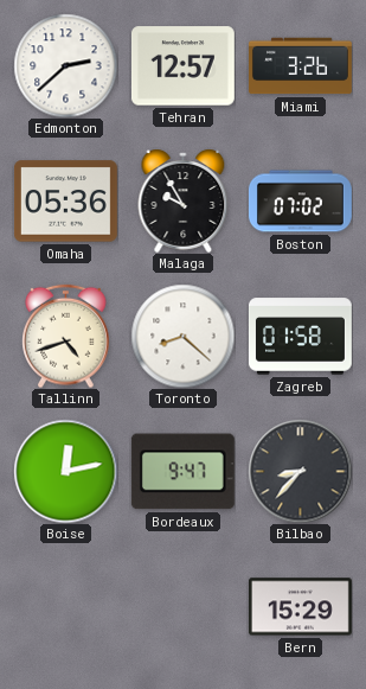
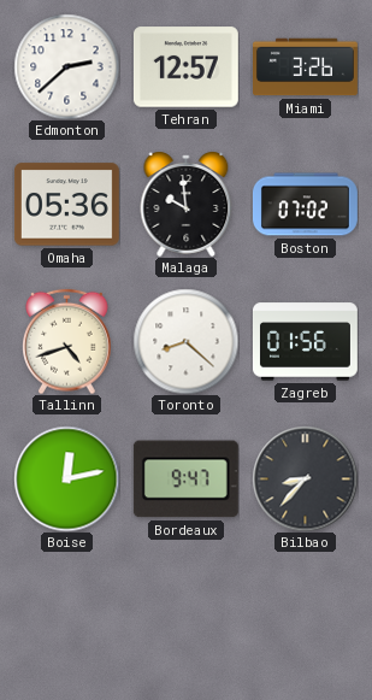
Malaga: 9:55 -> 9:59
Zagreb: 01:58 -> 01:56
Bern: 15:29 -> none
